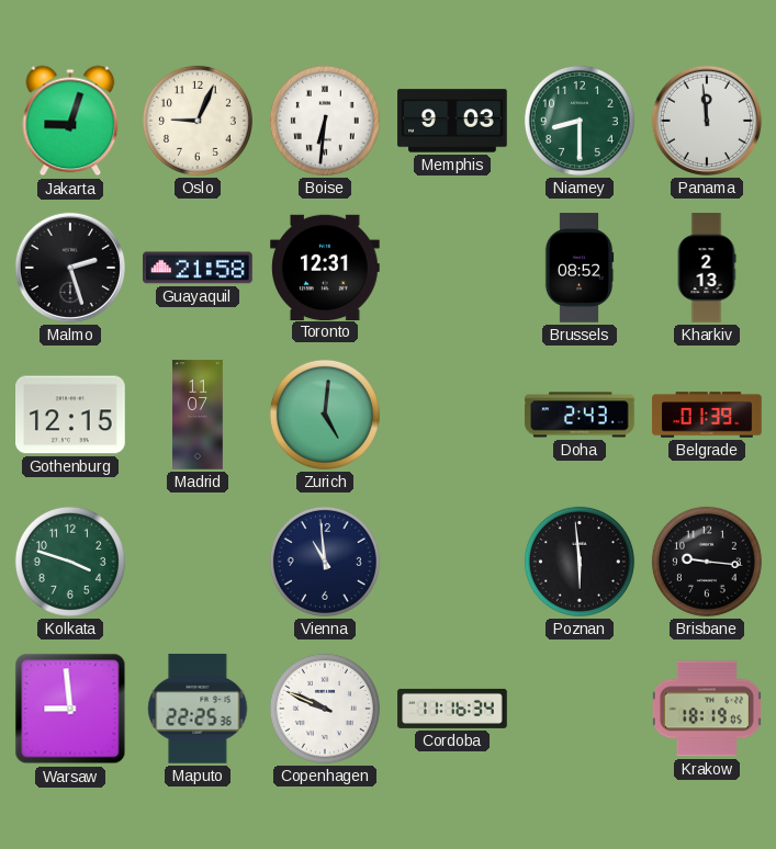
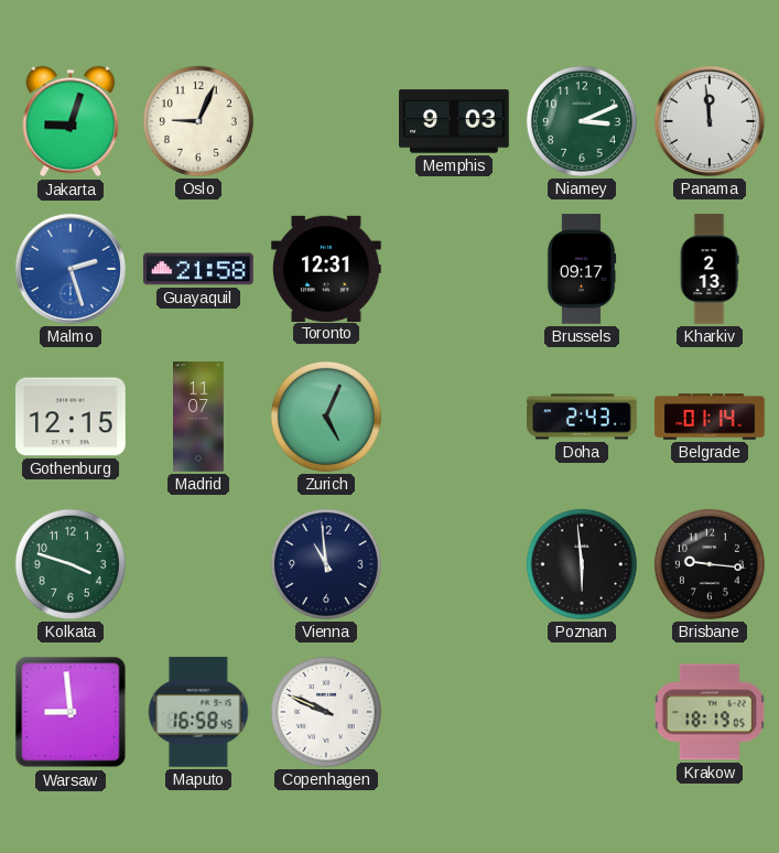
Boise: 6:31 -> none
Niamey: 8:30 -> 3:11
Malmo dial: black -> blue
Brussels: 08:52 -> 09:17
Zurich: 5:01 -> 5:04
Belgrade: 01:39 -> 01:14
Maputo: 22:25 -> 16:58
Cordoba: 11:16 -> none
